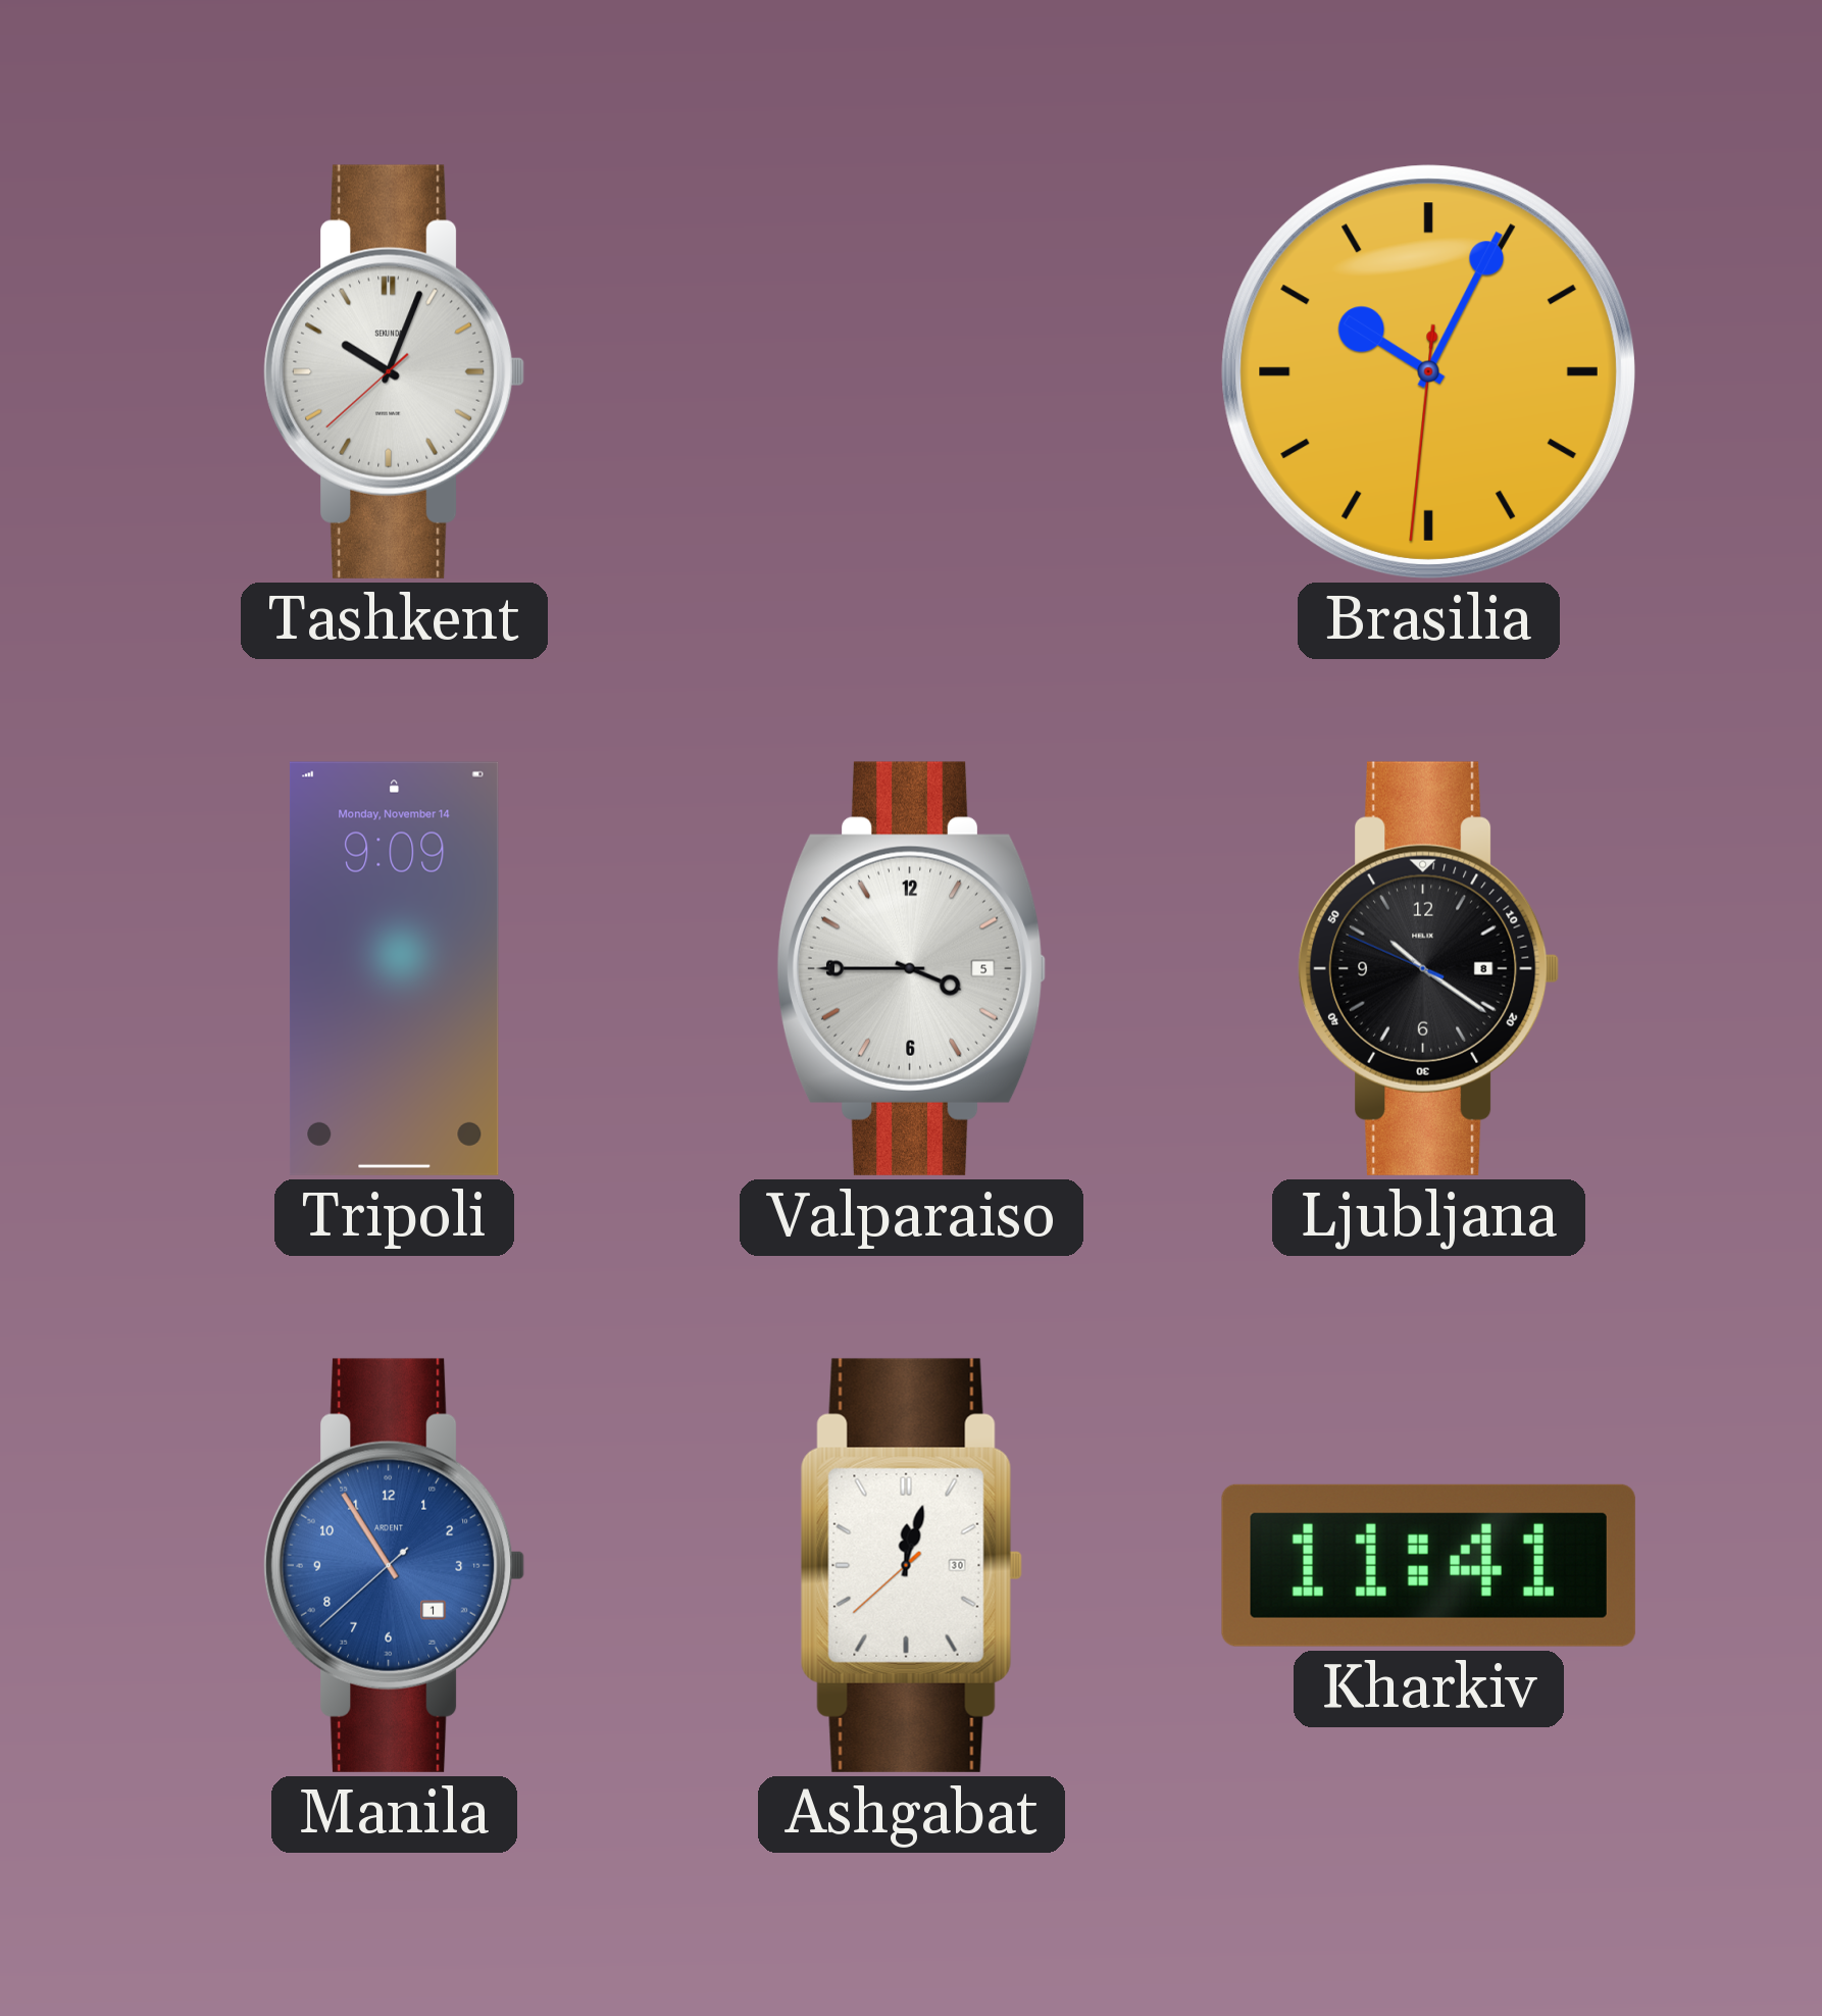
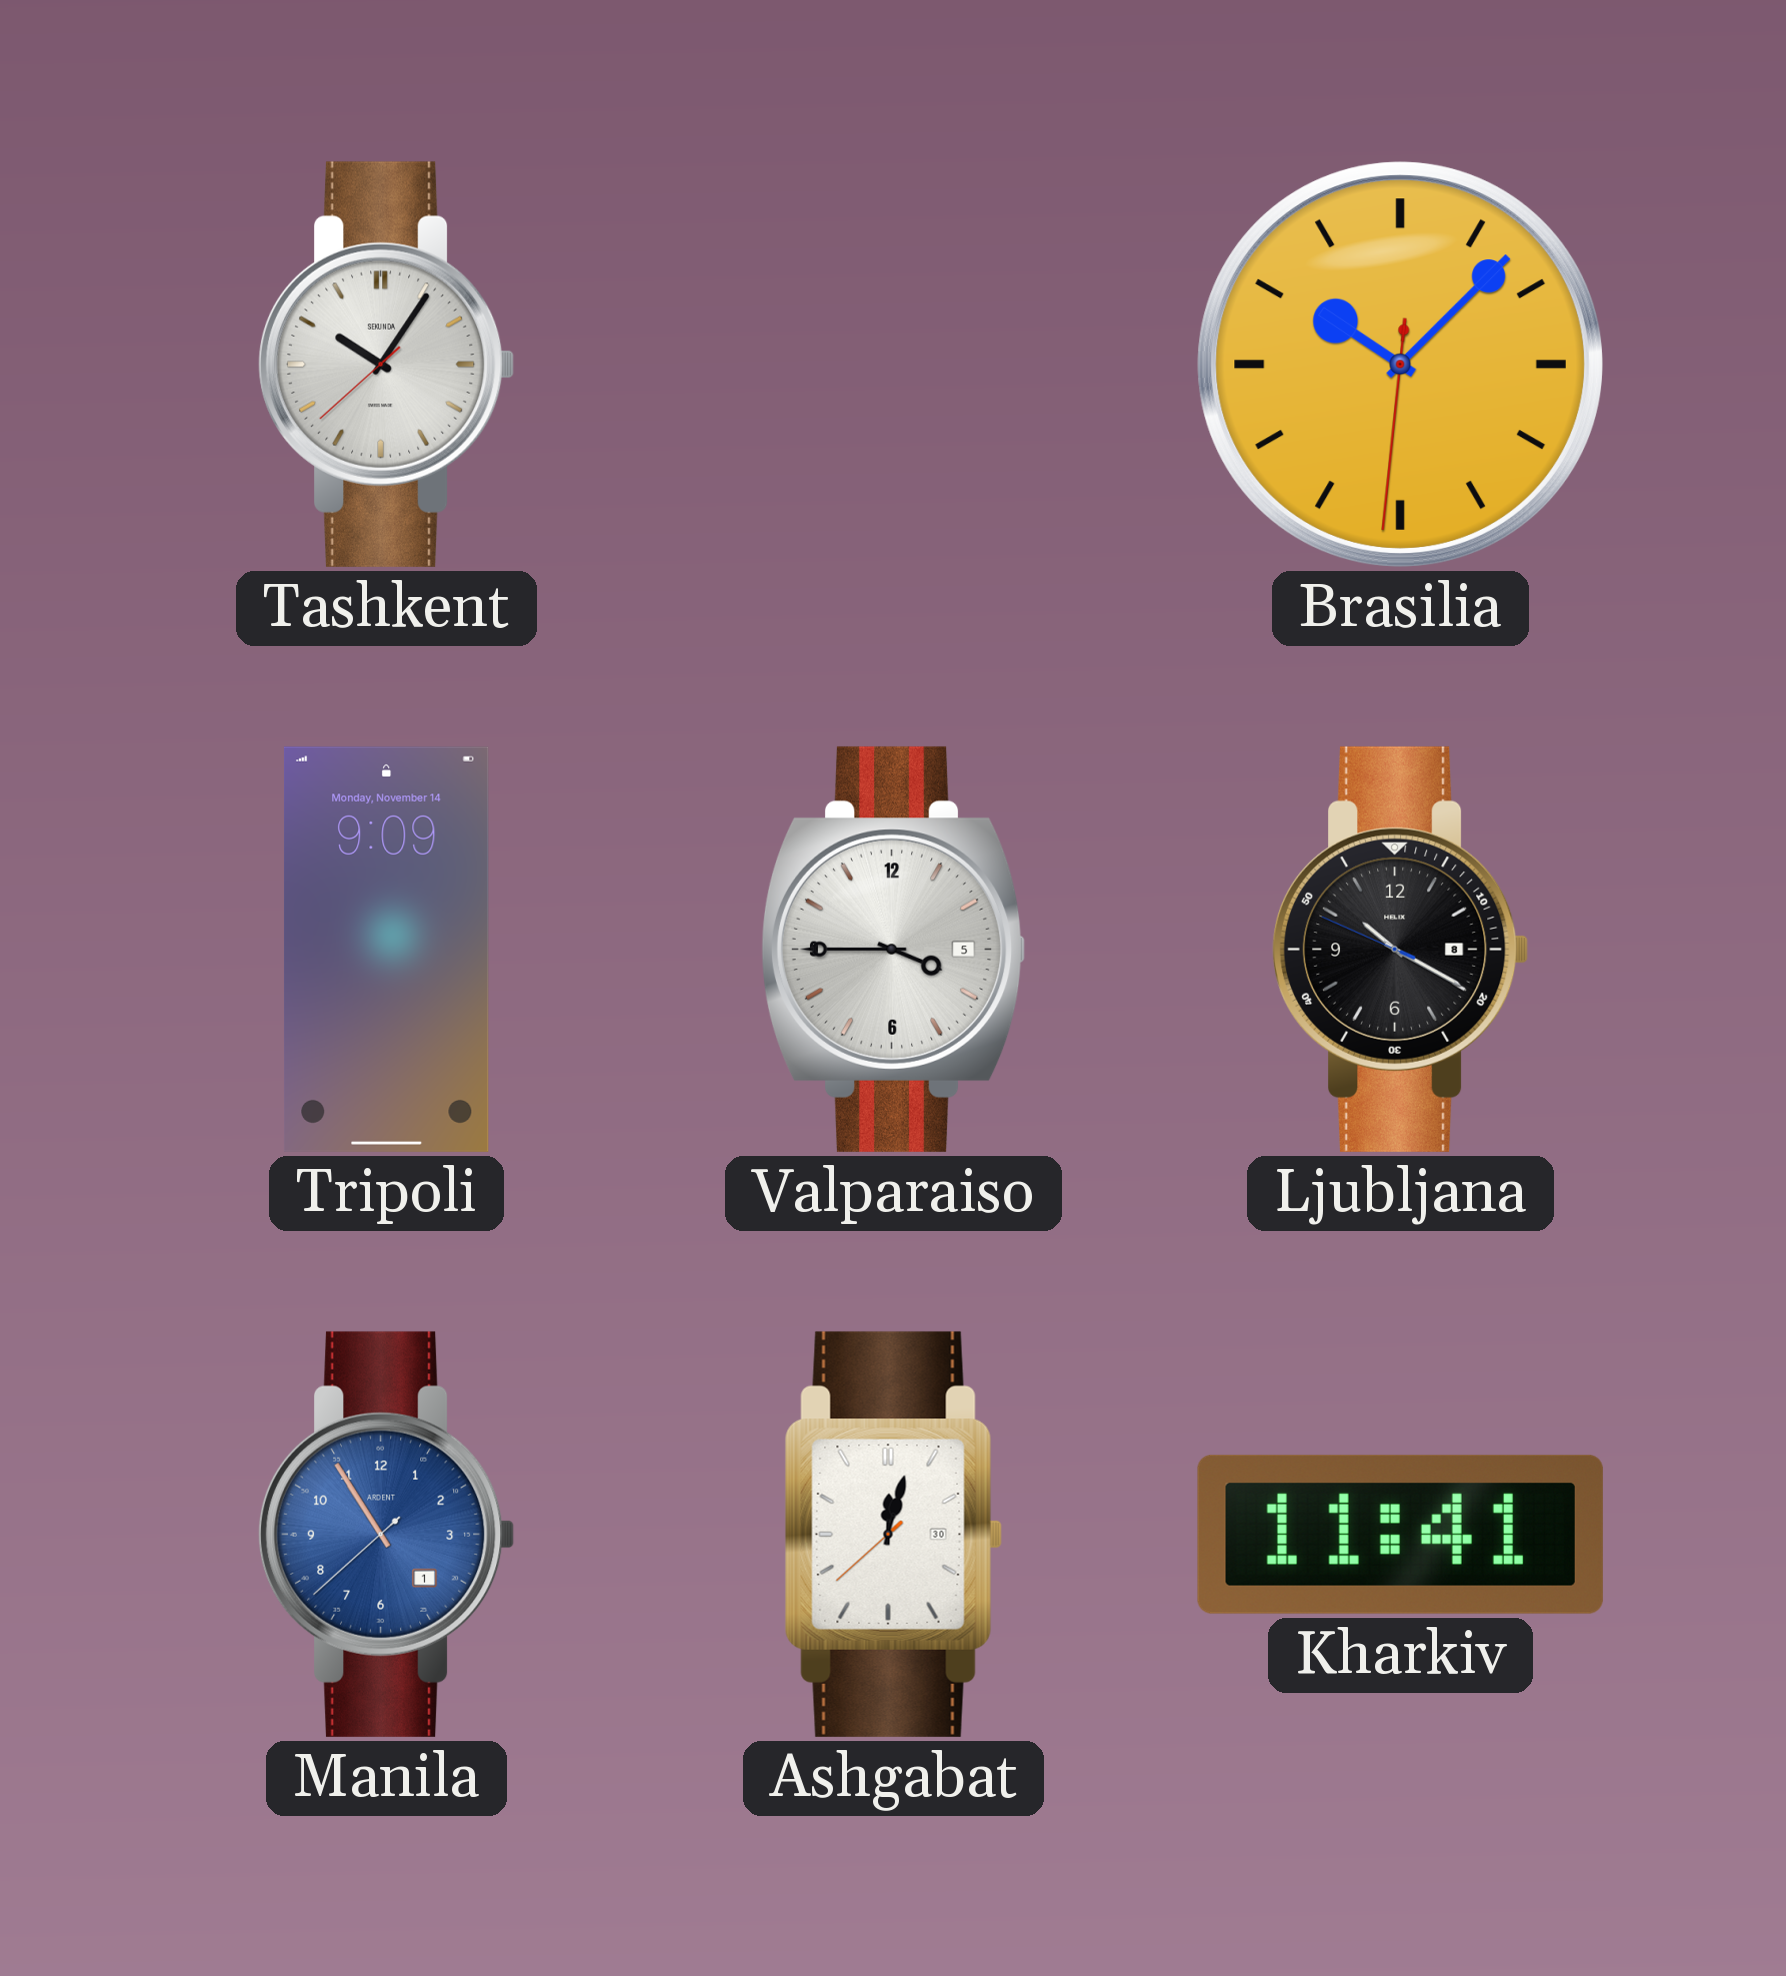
Tashkent: 10:03 -> 10:05
Brasilia: 10:04 -> 10:07
Ljubljana: 10:20 -> 10:19
